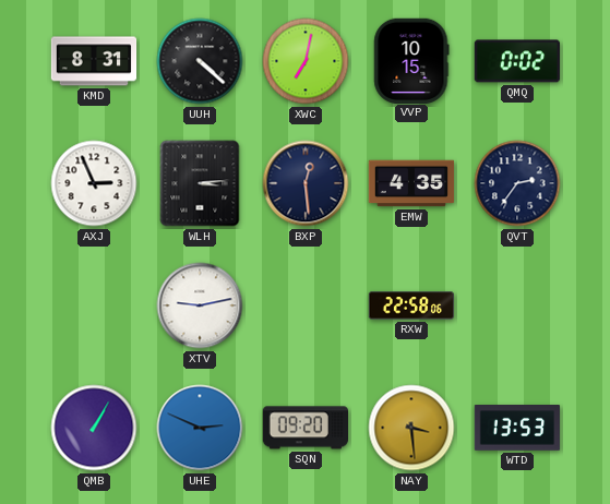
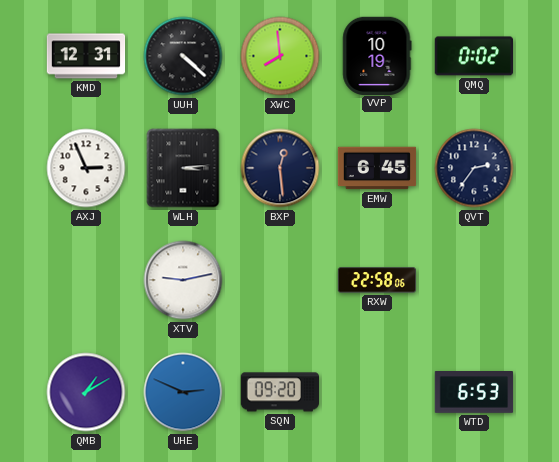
KMD: 8:31 -> 12:31
XWC: 7:02 -> 7:59
VVP: 10:15 -> 10:19
EMW: 4:35 -> 6:45
QMB: 1:05 -> 1:10
NAY: 3:29 -> none
WTD: 13:53 -> 6:53
